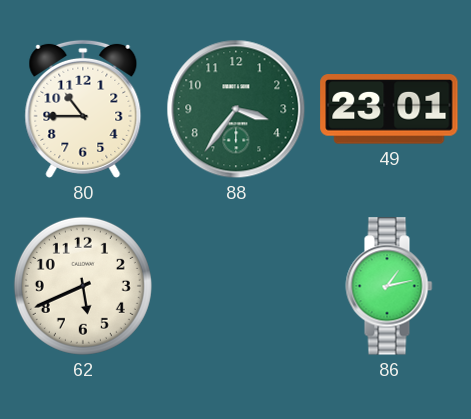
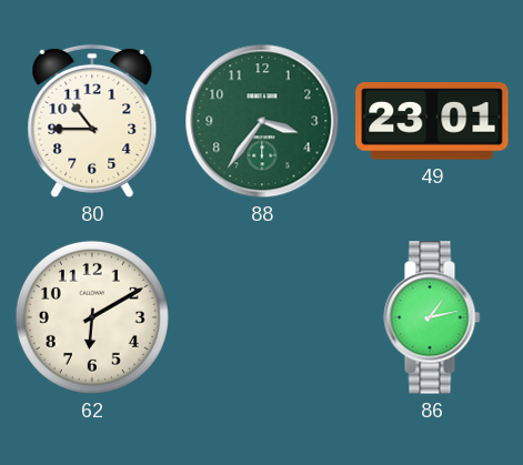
62: 5:41 -> 6:10
